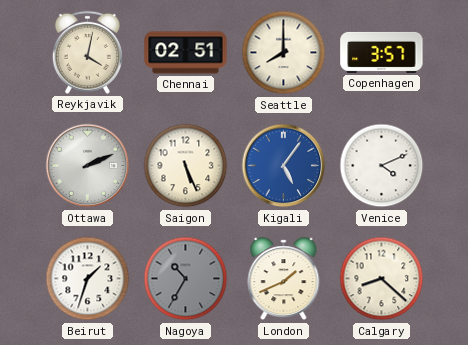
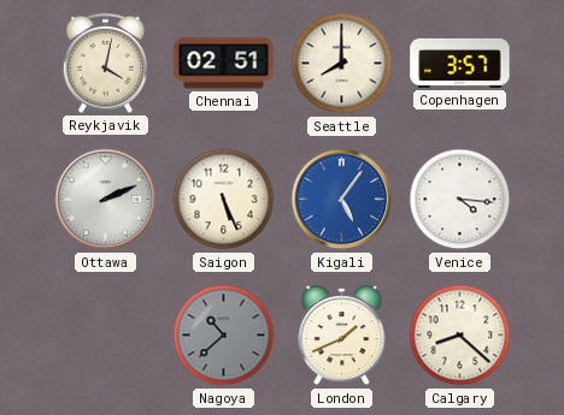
Venice: 4:11 -> 4:16
Beirut: 1:33 -> none
Nagoya: 10:35 -> 10:38
